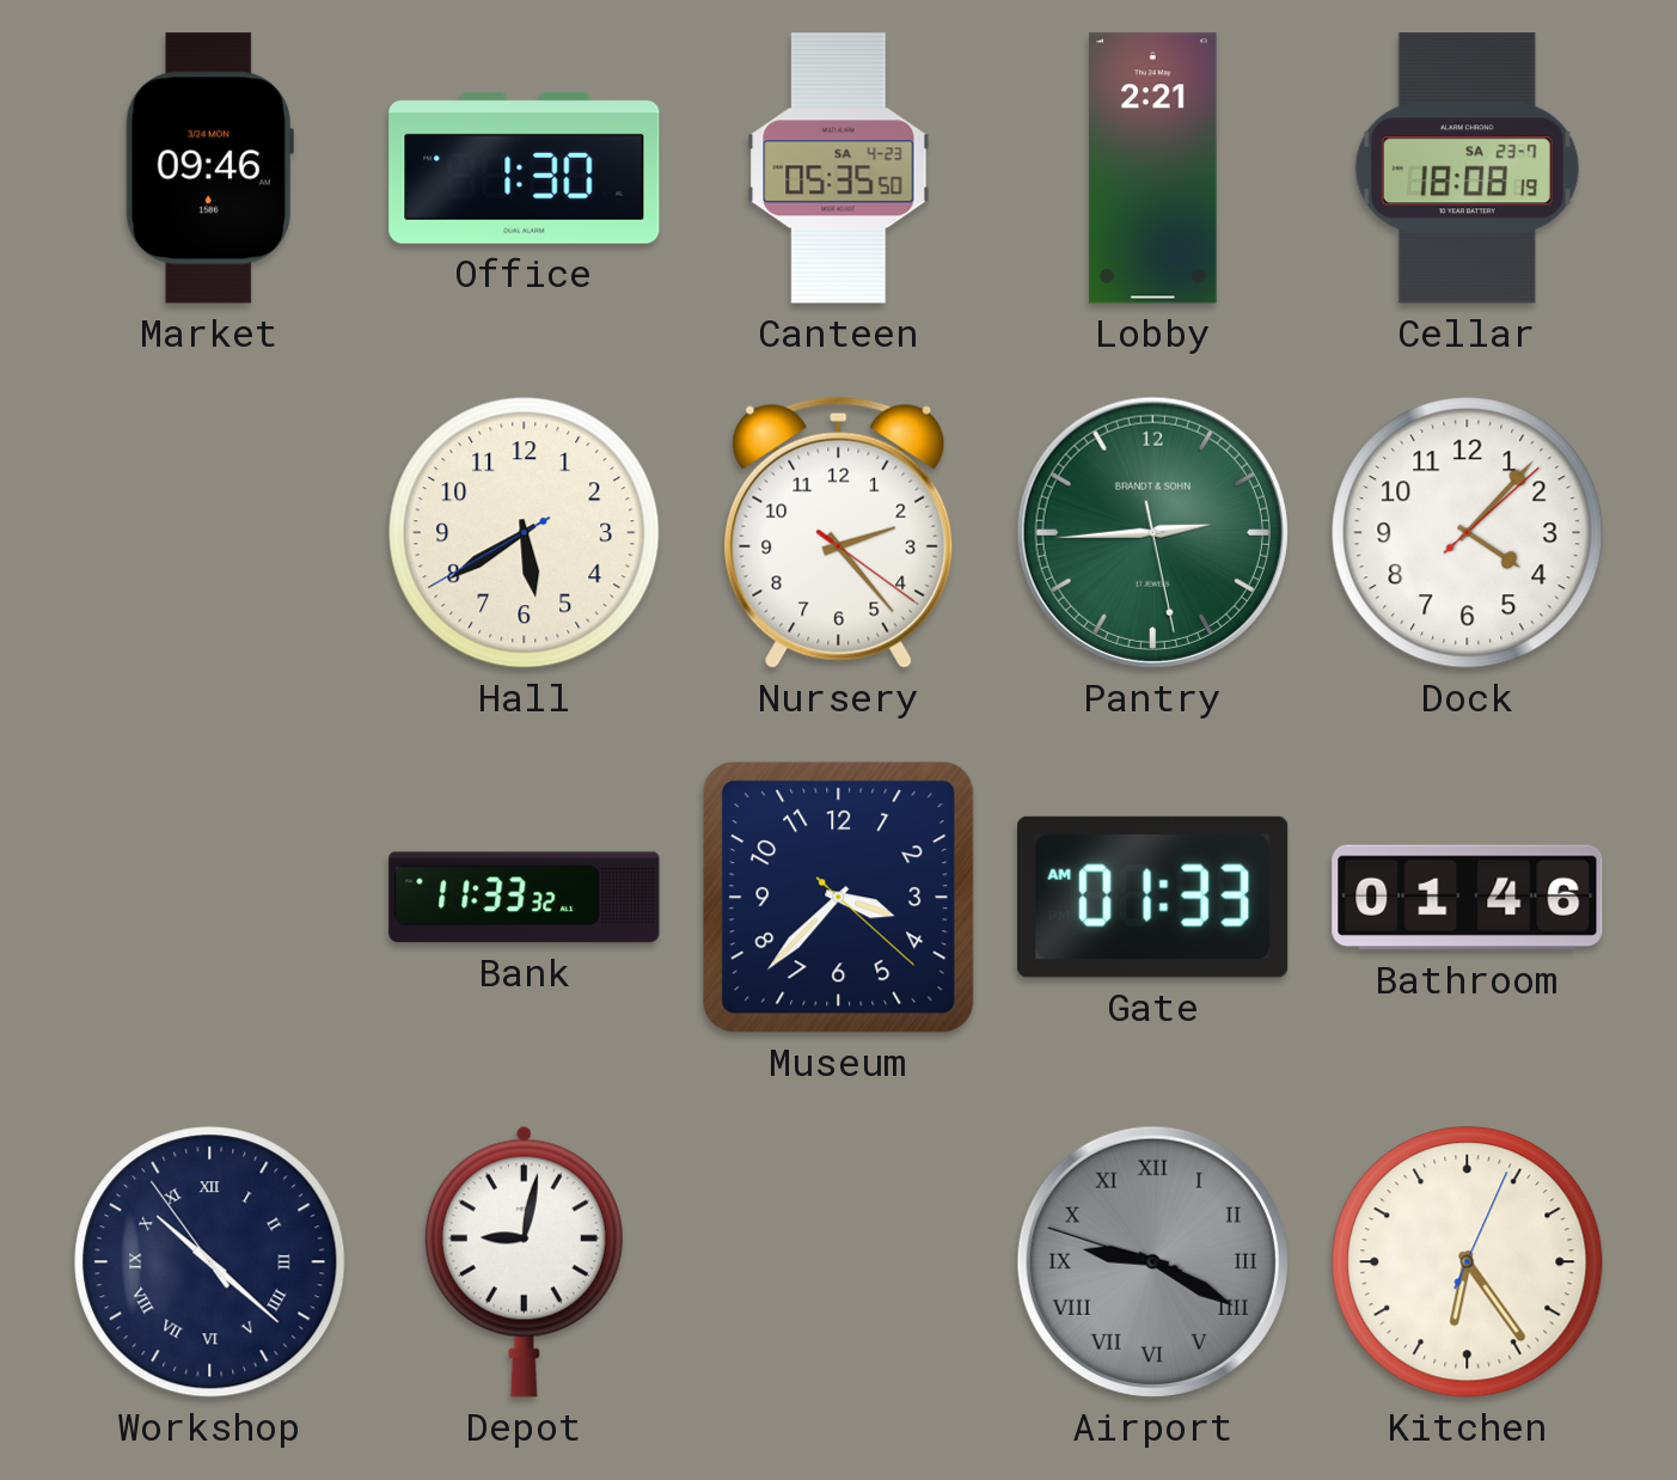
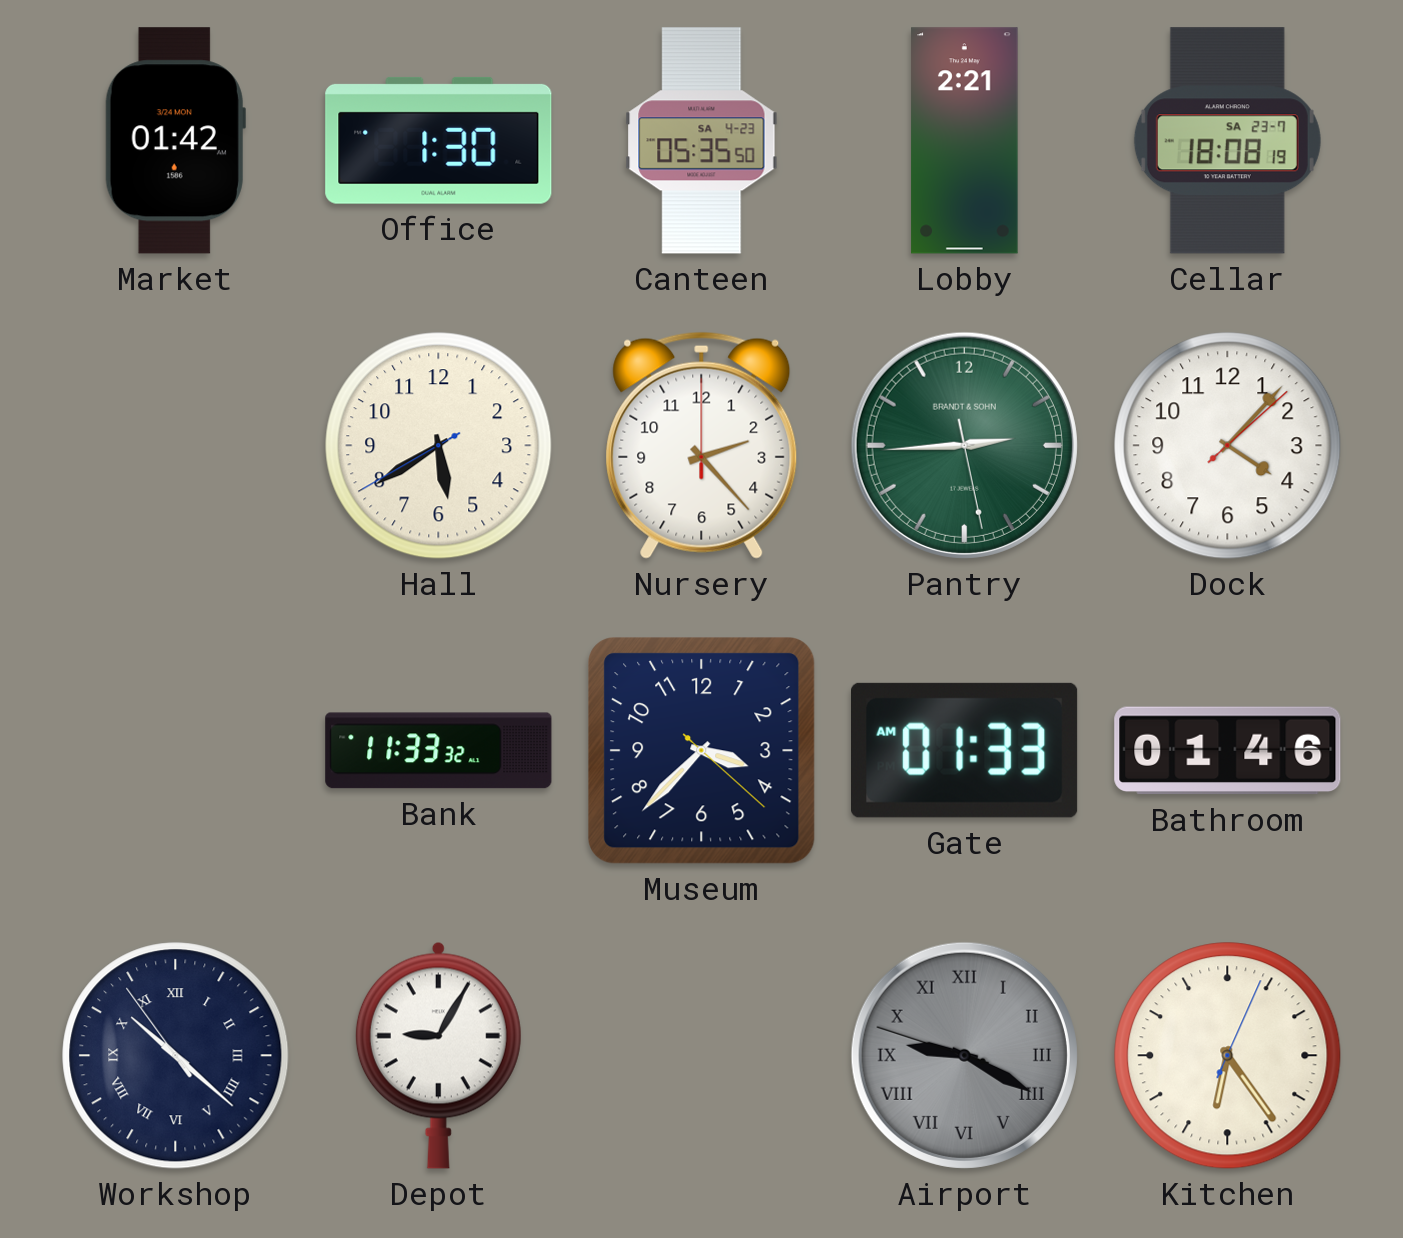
Market: 09:46 -> 01:42
Nursery: 2:23:21 -> 2:23:00
Depot: 9:02 -> 9:05
